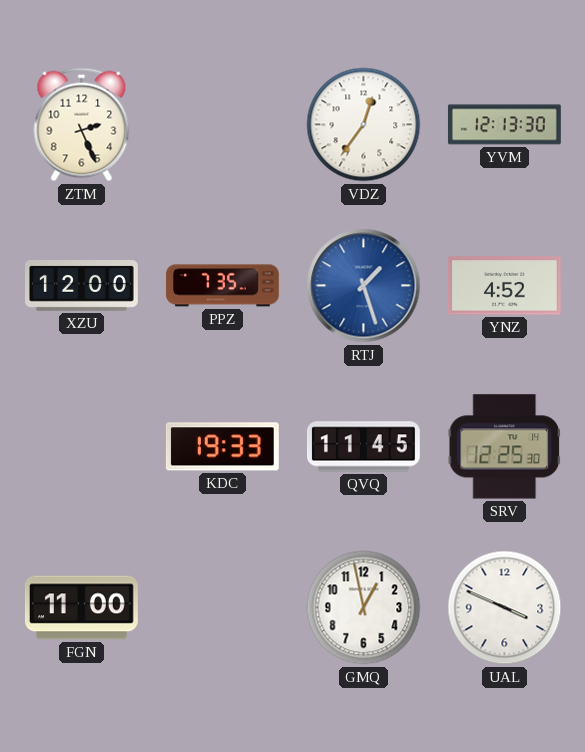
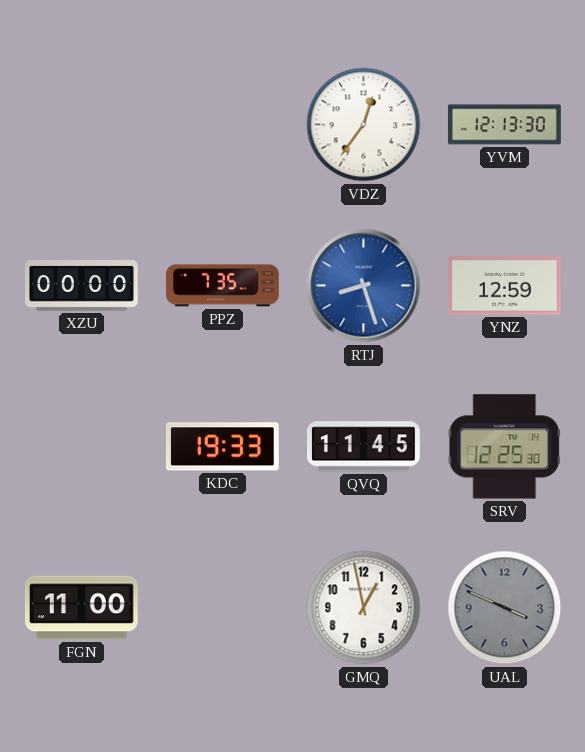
ZTM: 2:26 -> none
XZU: 12:00 -> 00:00
RTJ: 1:27 -> 8:27
YNZ: 4:52 -> 12:59
UAL dial: white -> grey
